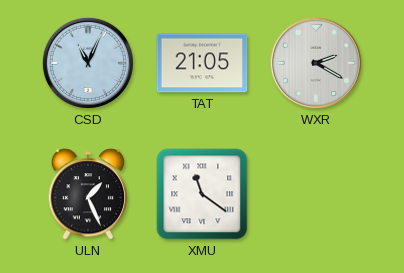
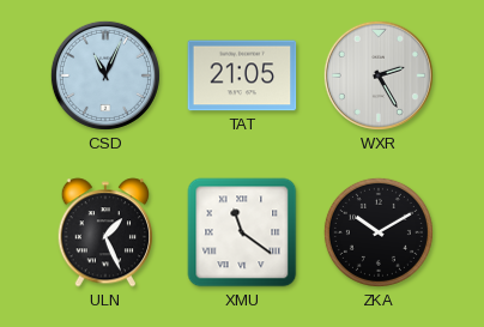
WXR: 2:20 -> 2:25
ZKA: none -> 10:10
